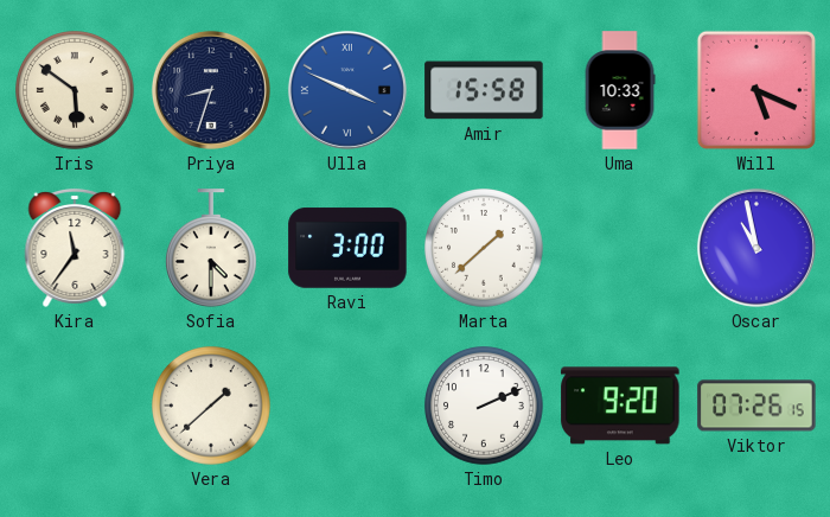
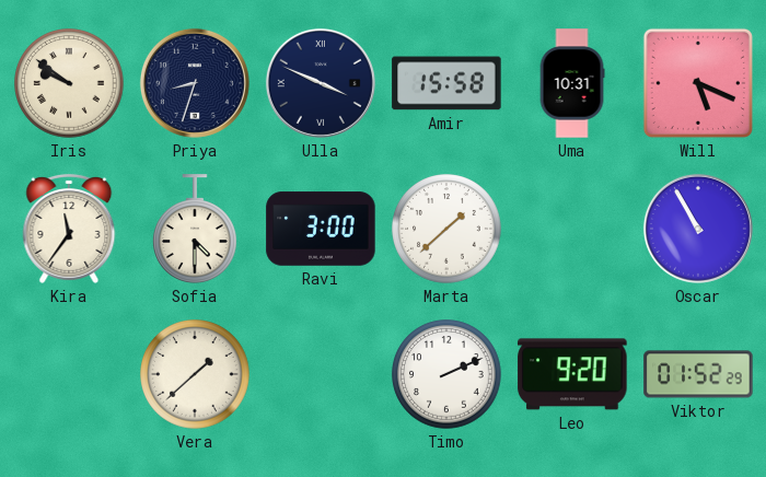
Iris: 5:51 -> 9:51
Ulla dial: blue -> navy
Uma: 10:33 -> 10:31
Oscar: 10:58 -> 10:55
Viktor: 07:26 -> 01:52
